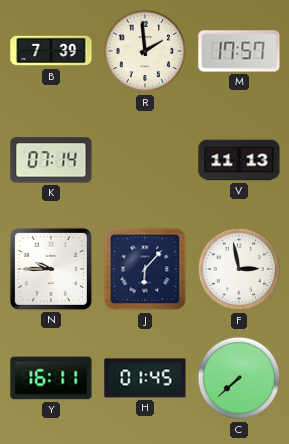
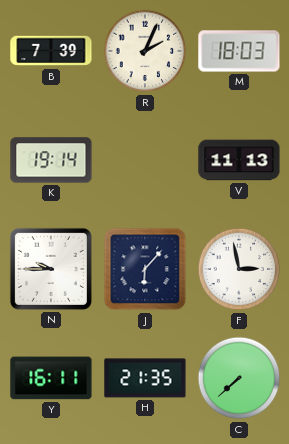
R: 1:59 -> 2:04
M: 17:57 -> 18:03
K: 07:14 -> 19:14
H: 01:45 -> 21:35
